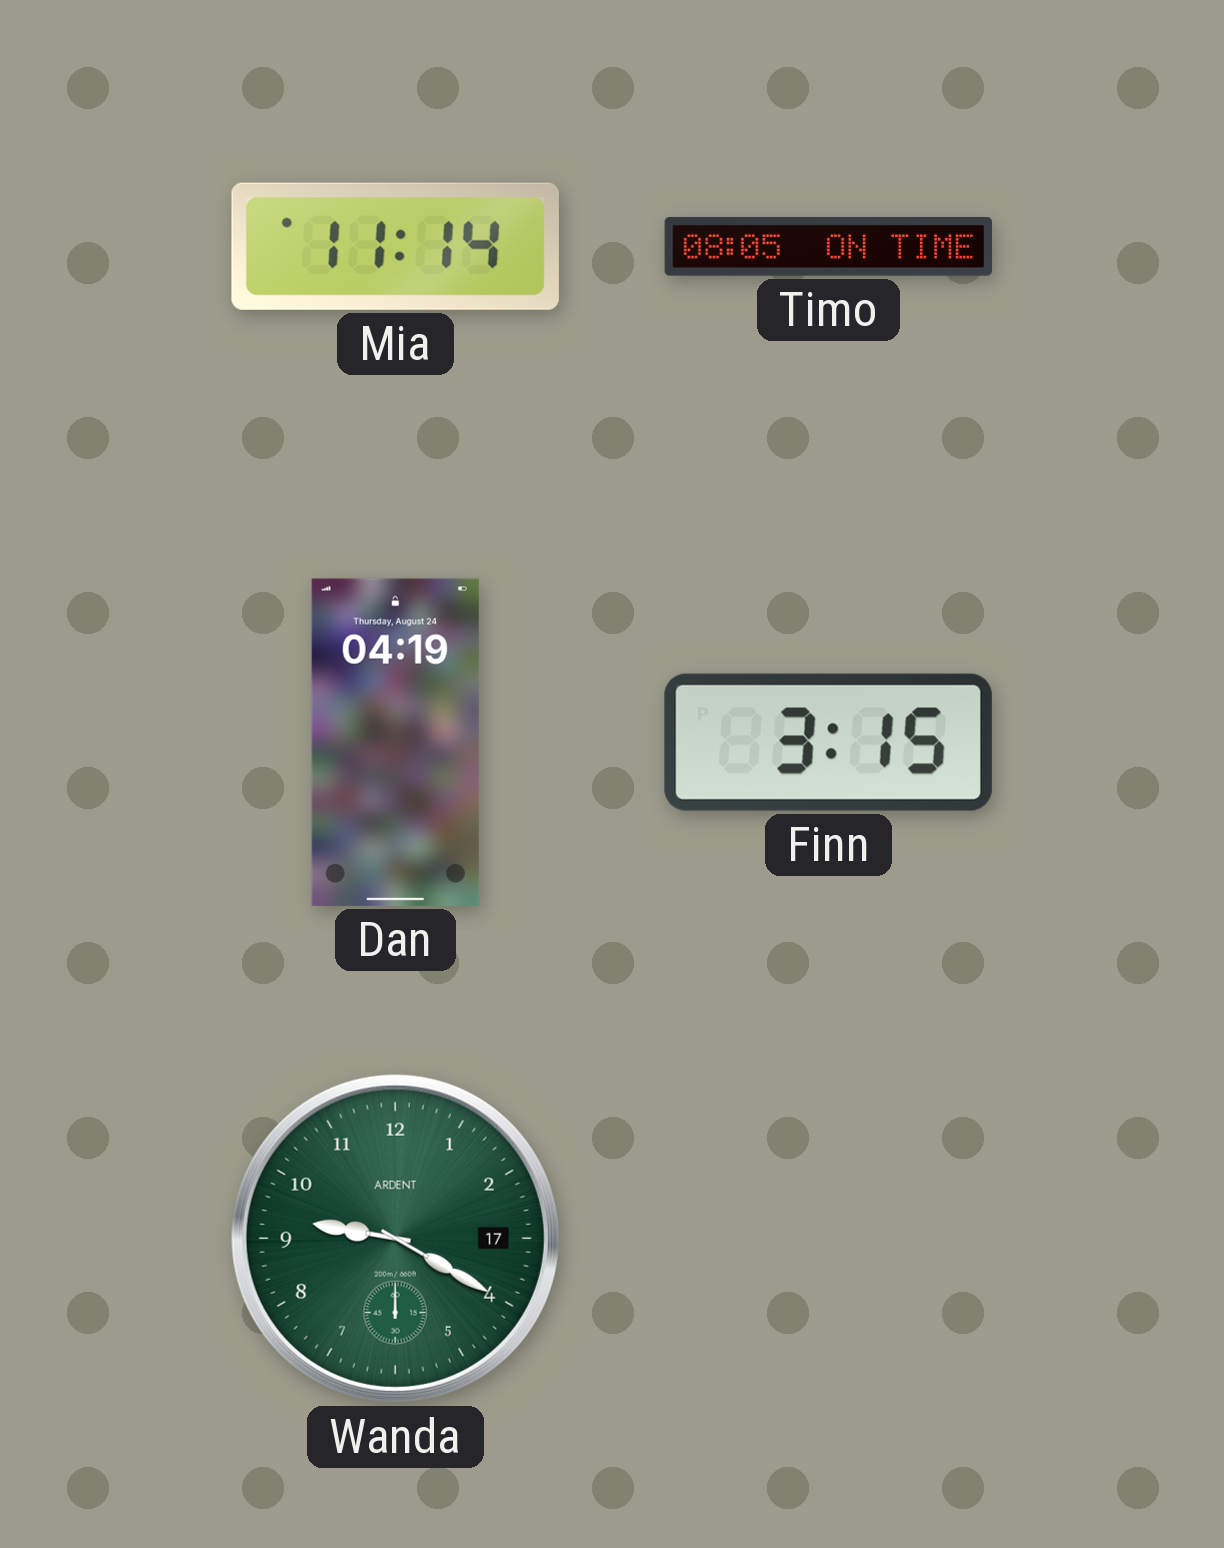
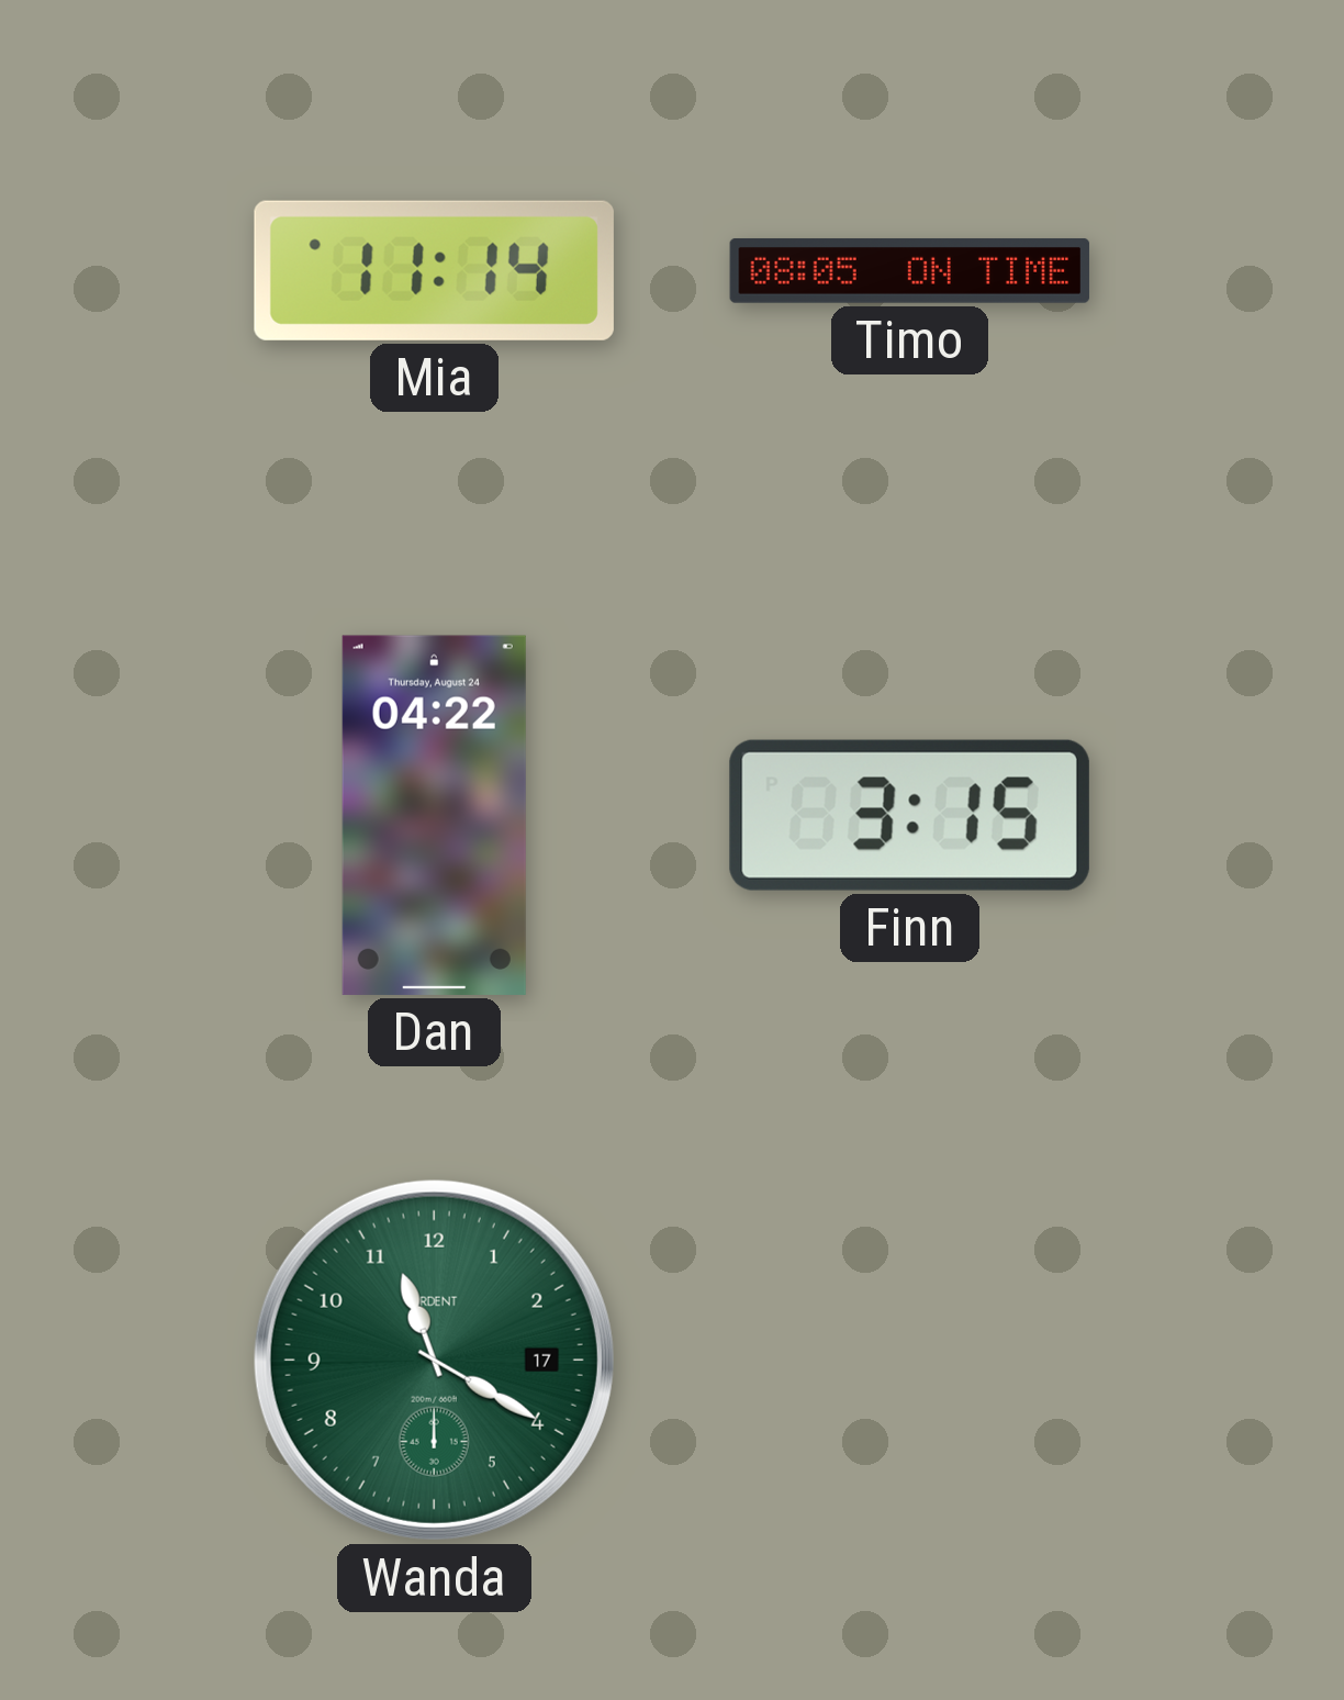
Dan: 04:19 -> 04:22
Wanda: 9:20 -> 11:20
